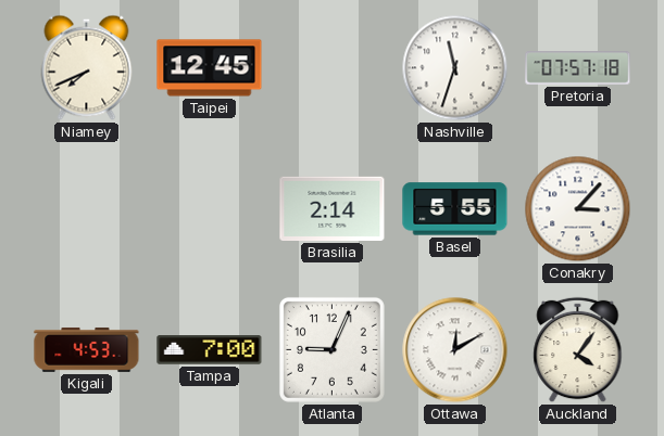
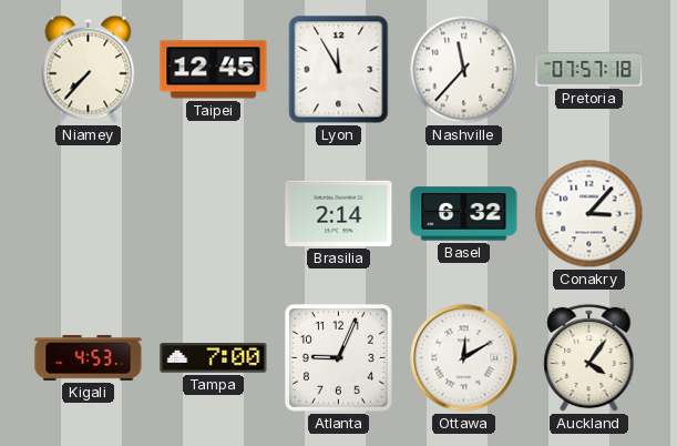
Niamey: 7:41 -> 7:37
Lyon: none -> 11:55
Nashville: 11:33 -> 11:37
Basel: 5:55 -> 6:32
